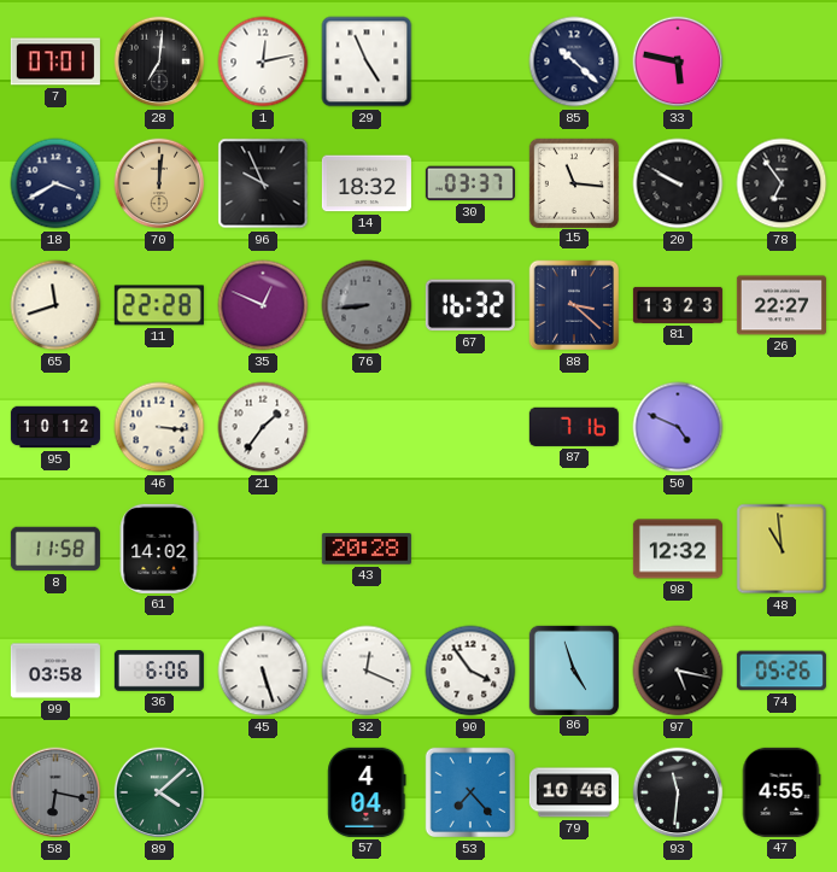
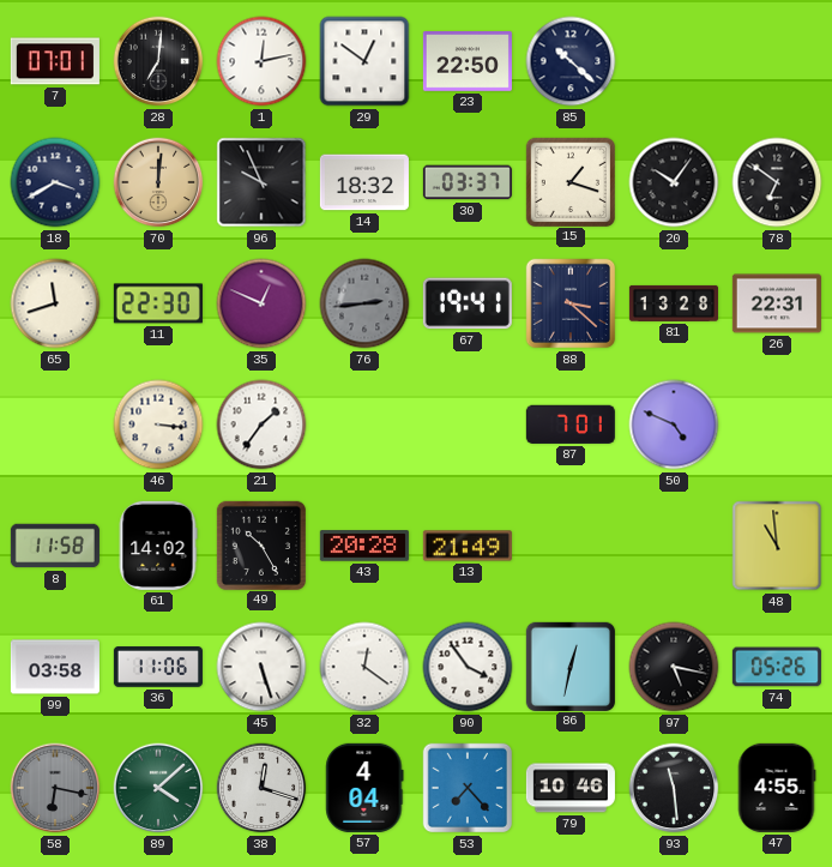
29: 4:56 -> 12:51
23: none -> 22:50
33: 5:47 -> none
15: 11:16 -> 1:18
20: 9:50 -> 10:06
78: 6:54 -> 6:51
11: 22:28 -> 22:30
76: 8:44 -> 2:44
67: 16:32 -> 19:41
81: 13:23 -> 13:28
26: 22:27 -> 22:31
95: 10:12 -> none
87: 7:16 -> 7:01
49: none -> 10:25
13: none -> 21:49
98: 12:32 -> none
36: 6:06 -> 11:06
32: 12:19 -> 12:21
86: 4:57 -> 12:32
38: none -> 12:18
93: 11:31 -> 11:29
